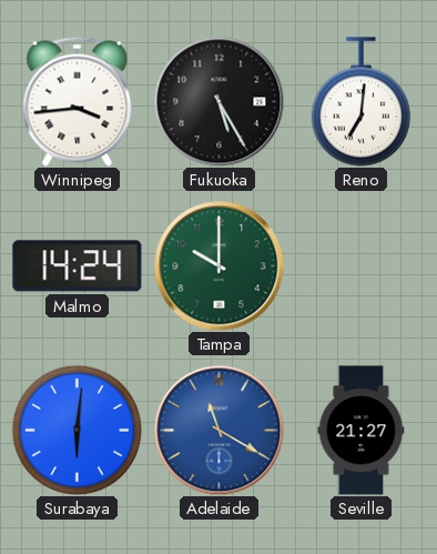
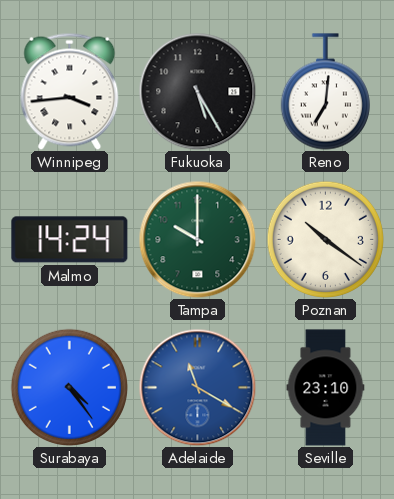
Poznan: none -> 10:21
Surabaya: 6:01 -> 4:24
Seville: 21:27 -> 23:10
